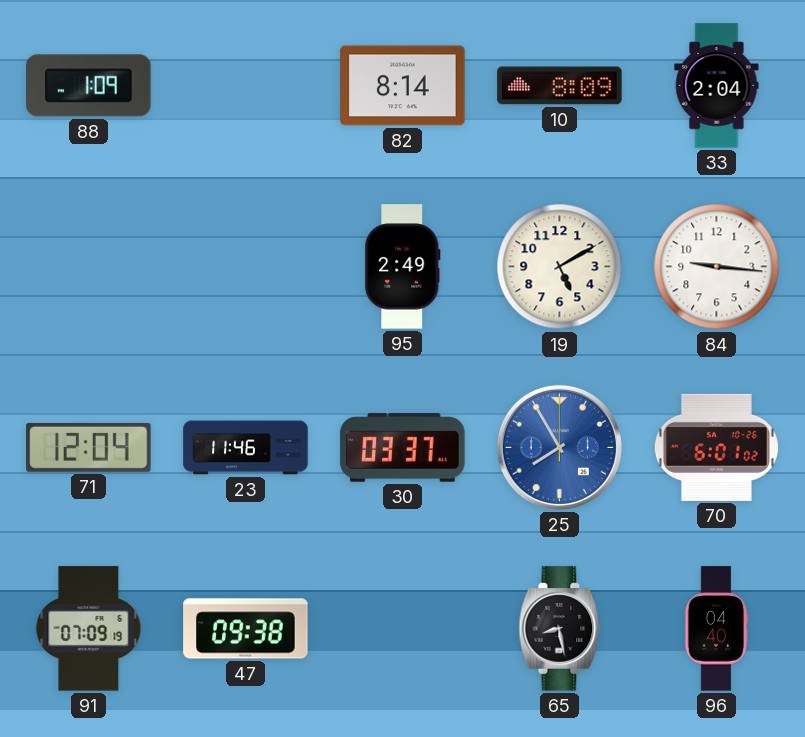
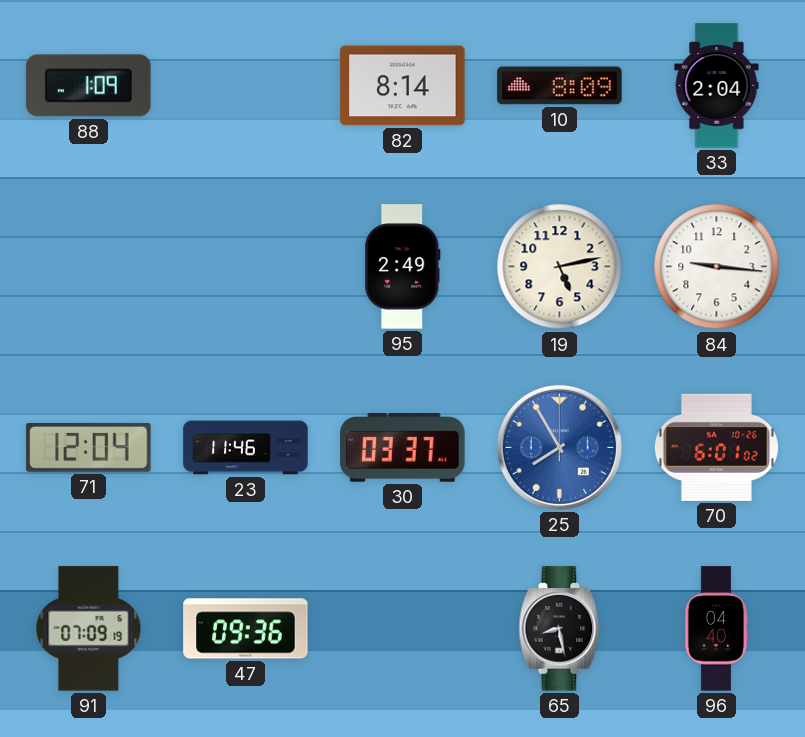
19: 5:10 -> 5:13
47: 09:38 -> 09:36
